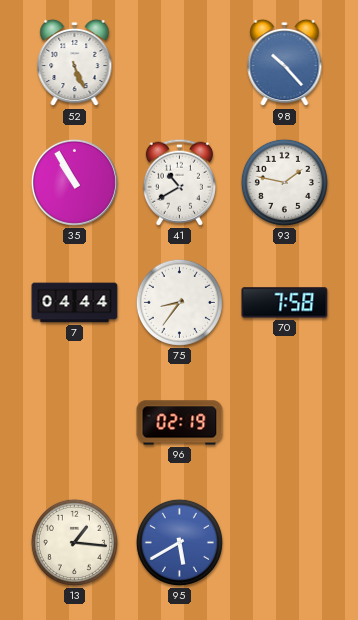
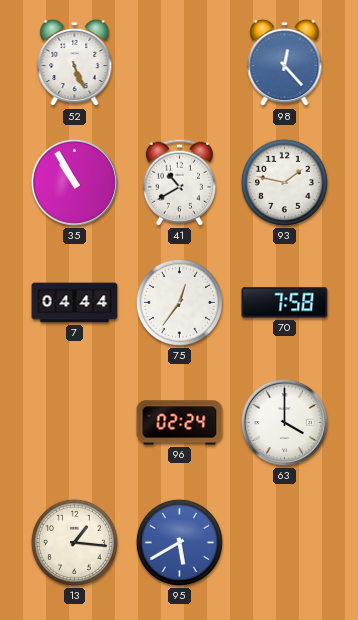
98: 10:23 -> 12:23
75: 8:36 -> 12:36
96: 02:19 -> 02:24
63: none -> 4:00
